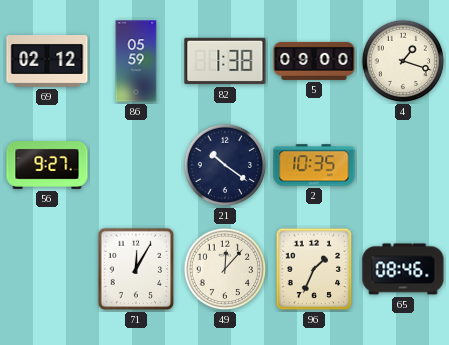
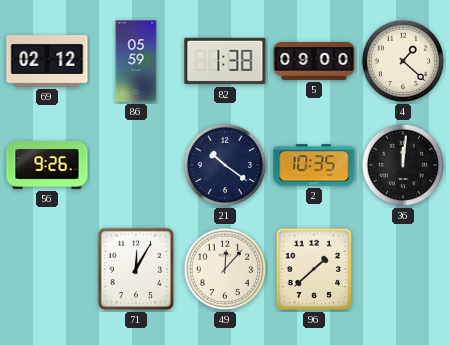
4: 1:18 -> 1:22
56: 9:27 -> 9:26
36: none -> 12:01
96: 1:34 -> 1:38
65: 08:46 -> none
